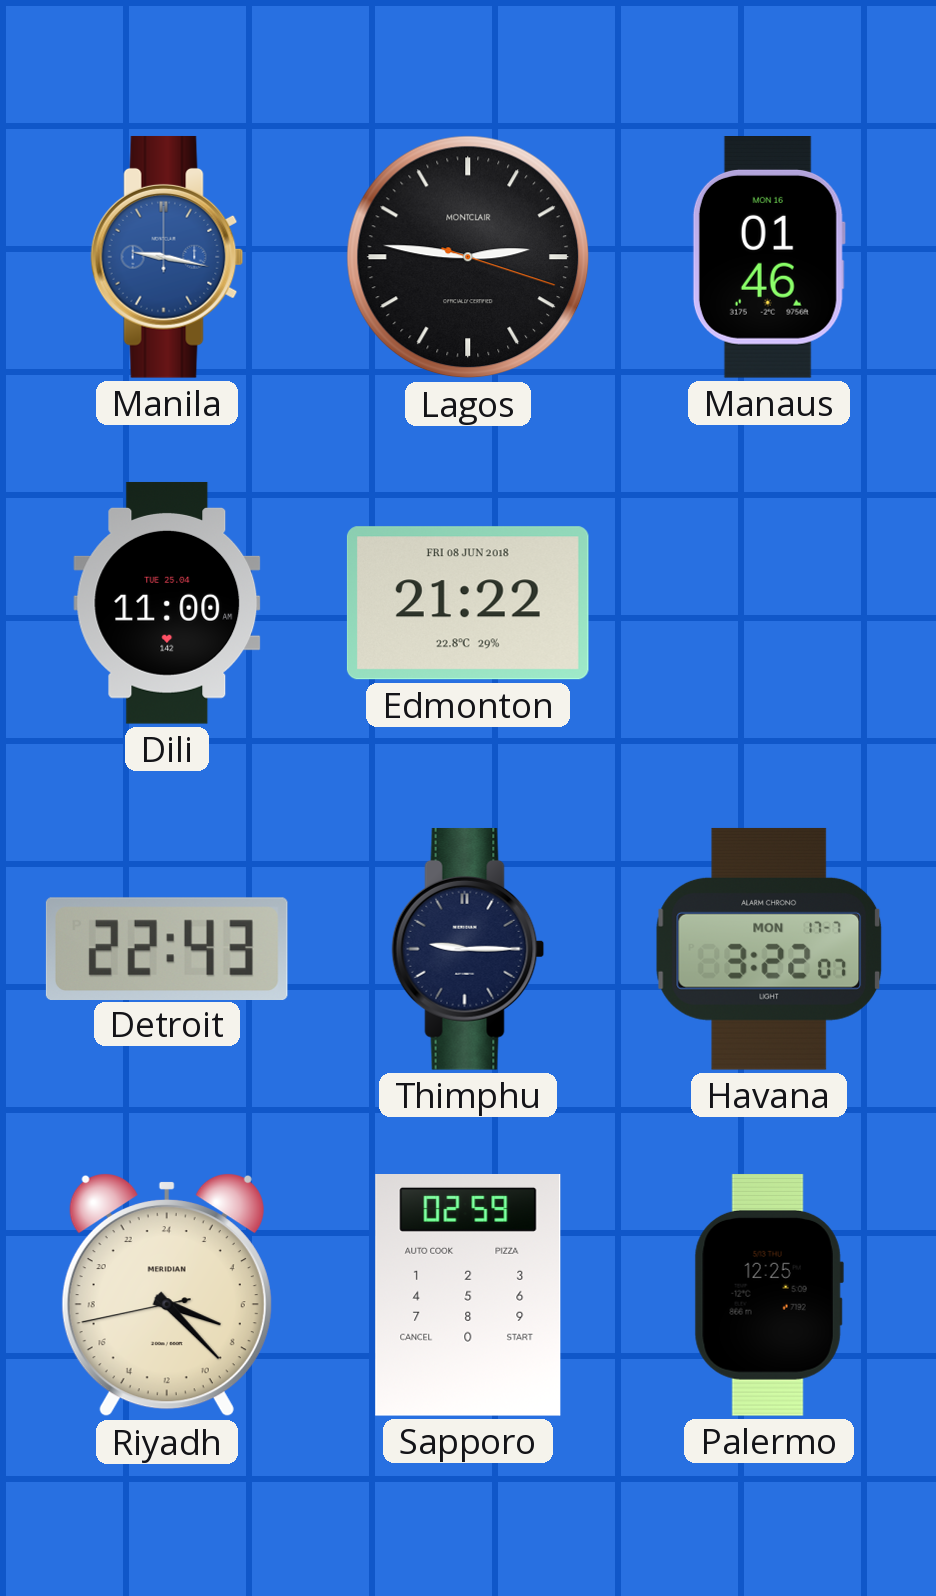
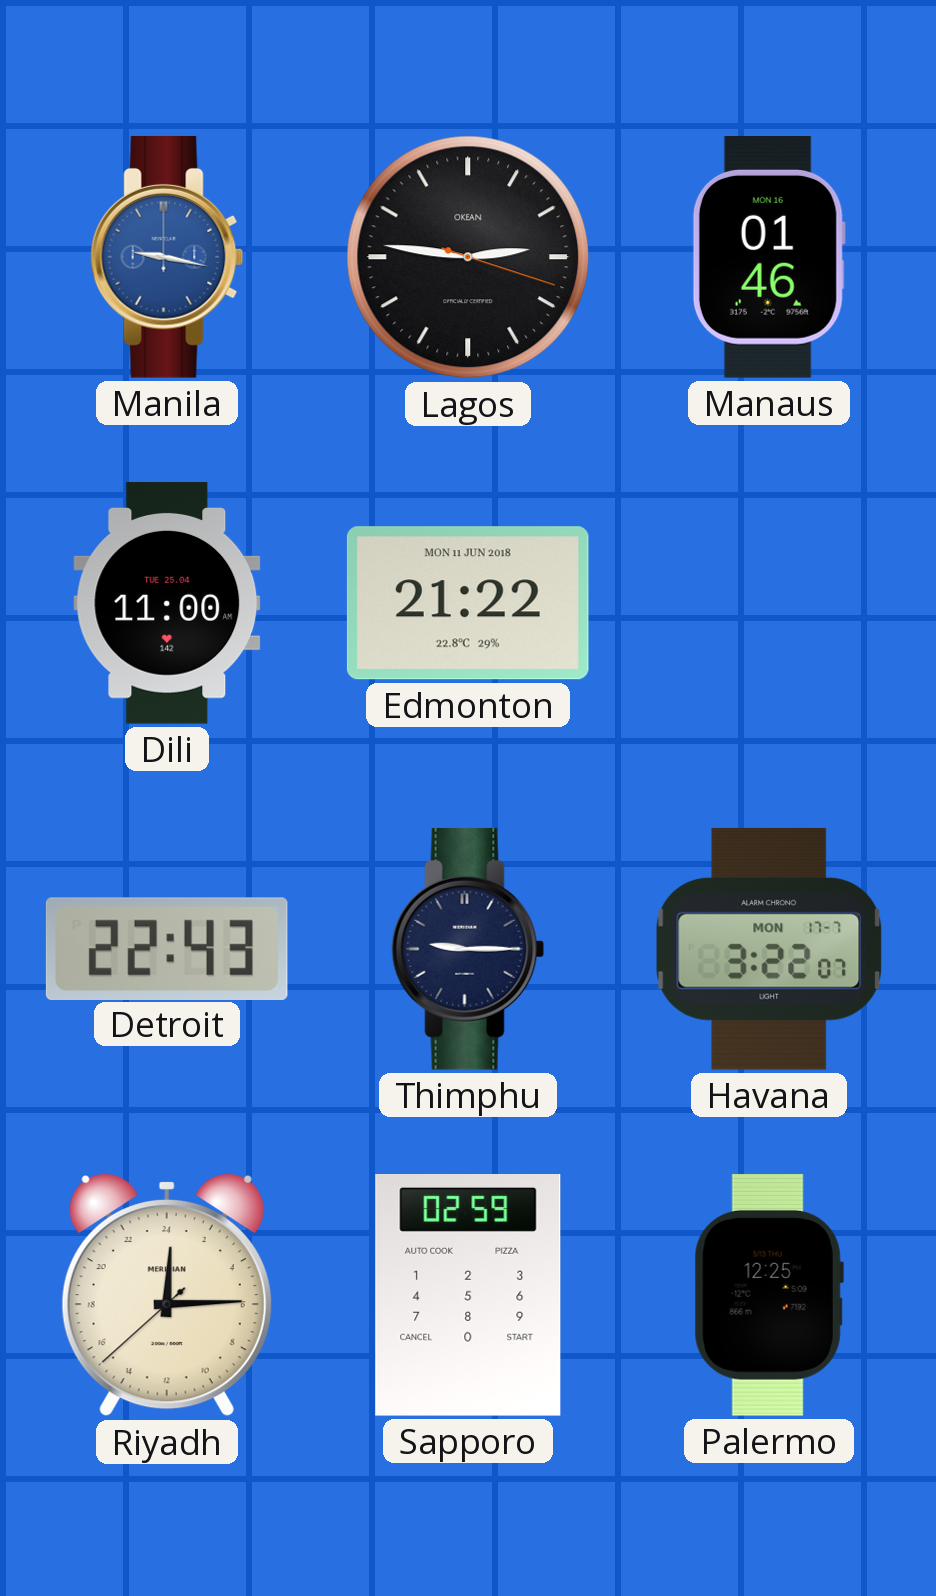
Lagos brand: MONTCLAIR -> OKEAN
Edmonton date: FRI 08 JUN 2018 -> MON 11 JUN 2018
Riyadh: 7:22 -> 0:14
